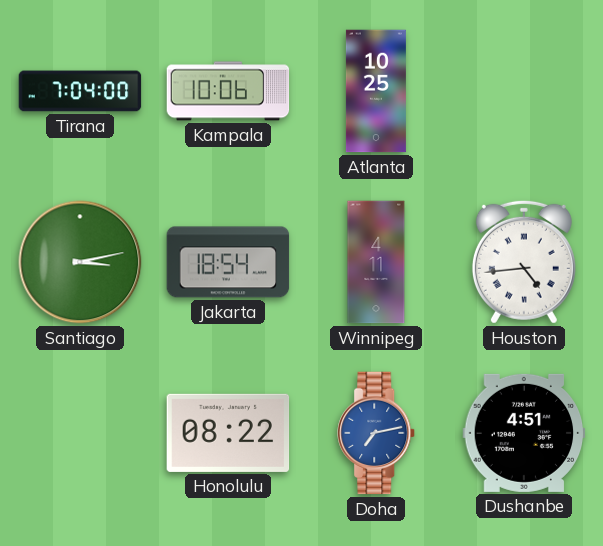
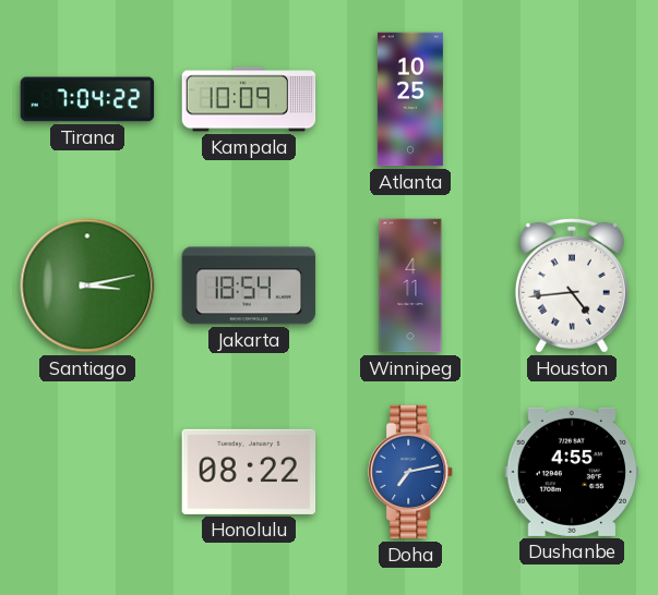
Tirana: 7:04:00 -> 7:04:22
Kampala: 10:06 -> 10:09
Dushanbe: 4:51 -> 4:55
